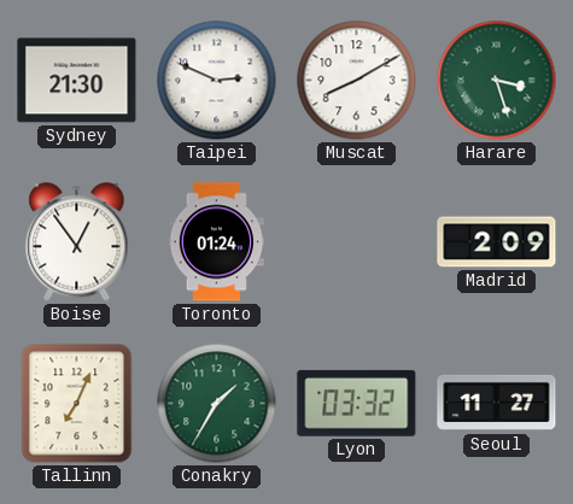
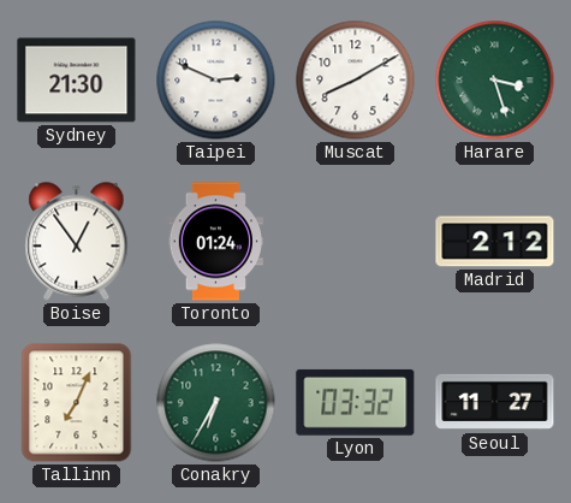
Madrid: 2:09 -> 2:12
Conakry: 1:35 -> 6:35
